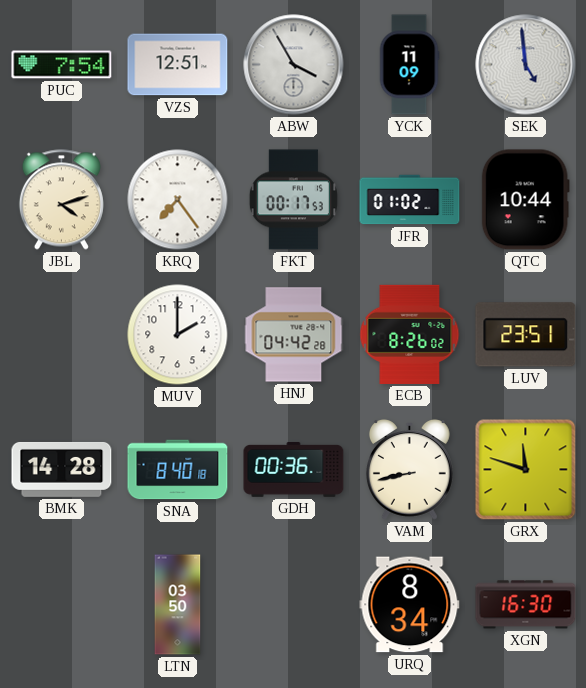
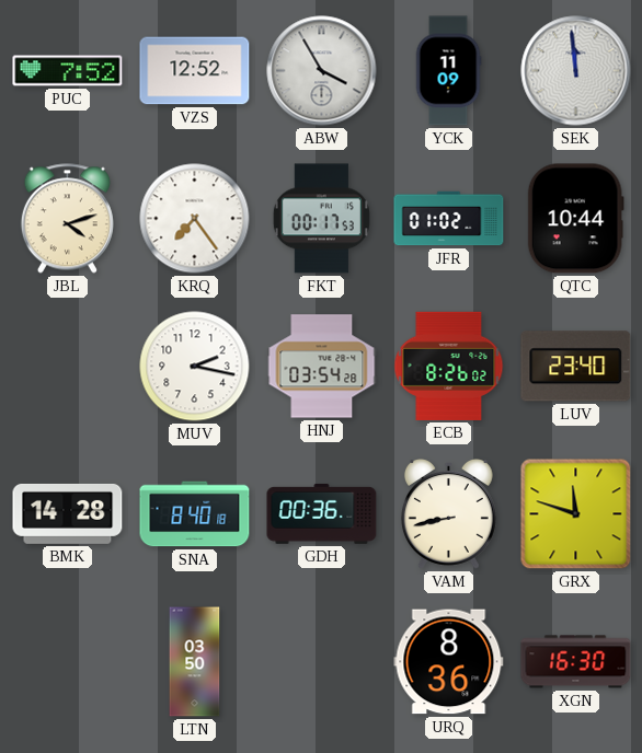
PUC: 7:54 -> 7:52
VZS: 12:51 -> 12:52
SEK: 4:59 -> 11:59
MUV: 2:00 -> 2:17
HNJ: 04:42 -> 03:54
LUV: 23:51 -> 23:40
URQ: 8:34 -> 8:36
